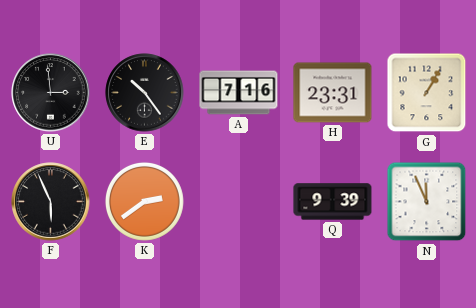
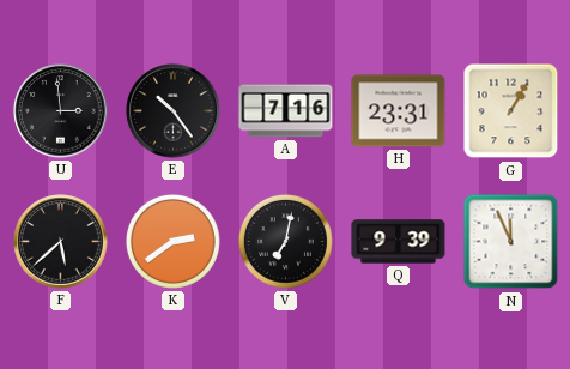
F: 5:56 -> 5:38
V: none -> 7:02
